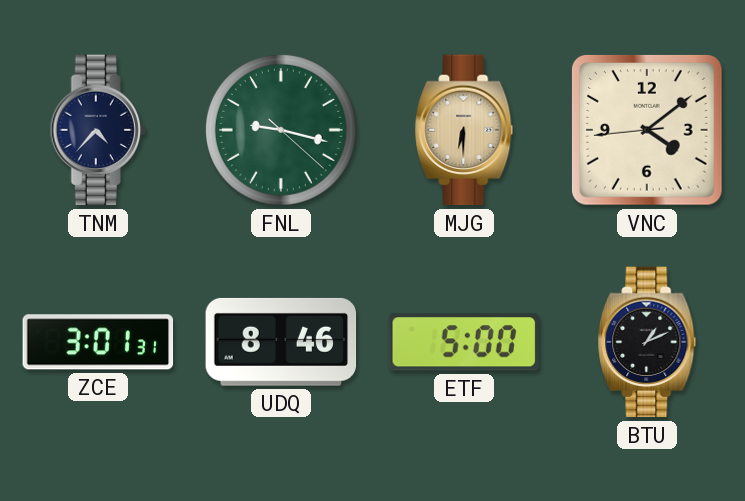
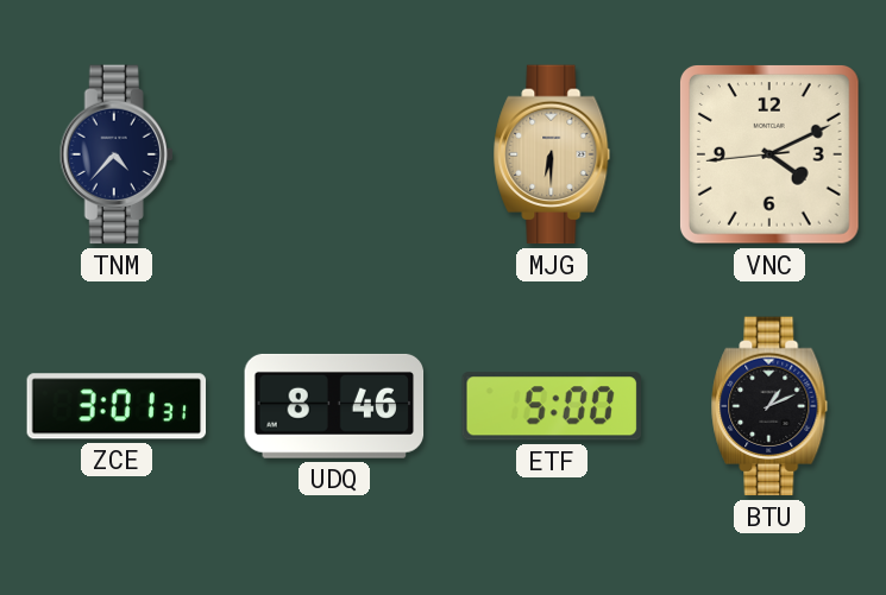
FNL: 9:17 -> none
VNC: 4:08 -> 4:10
